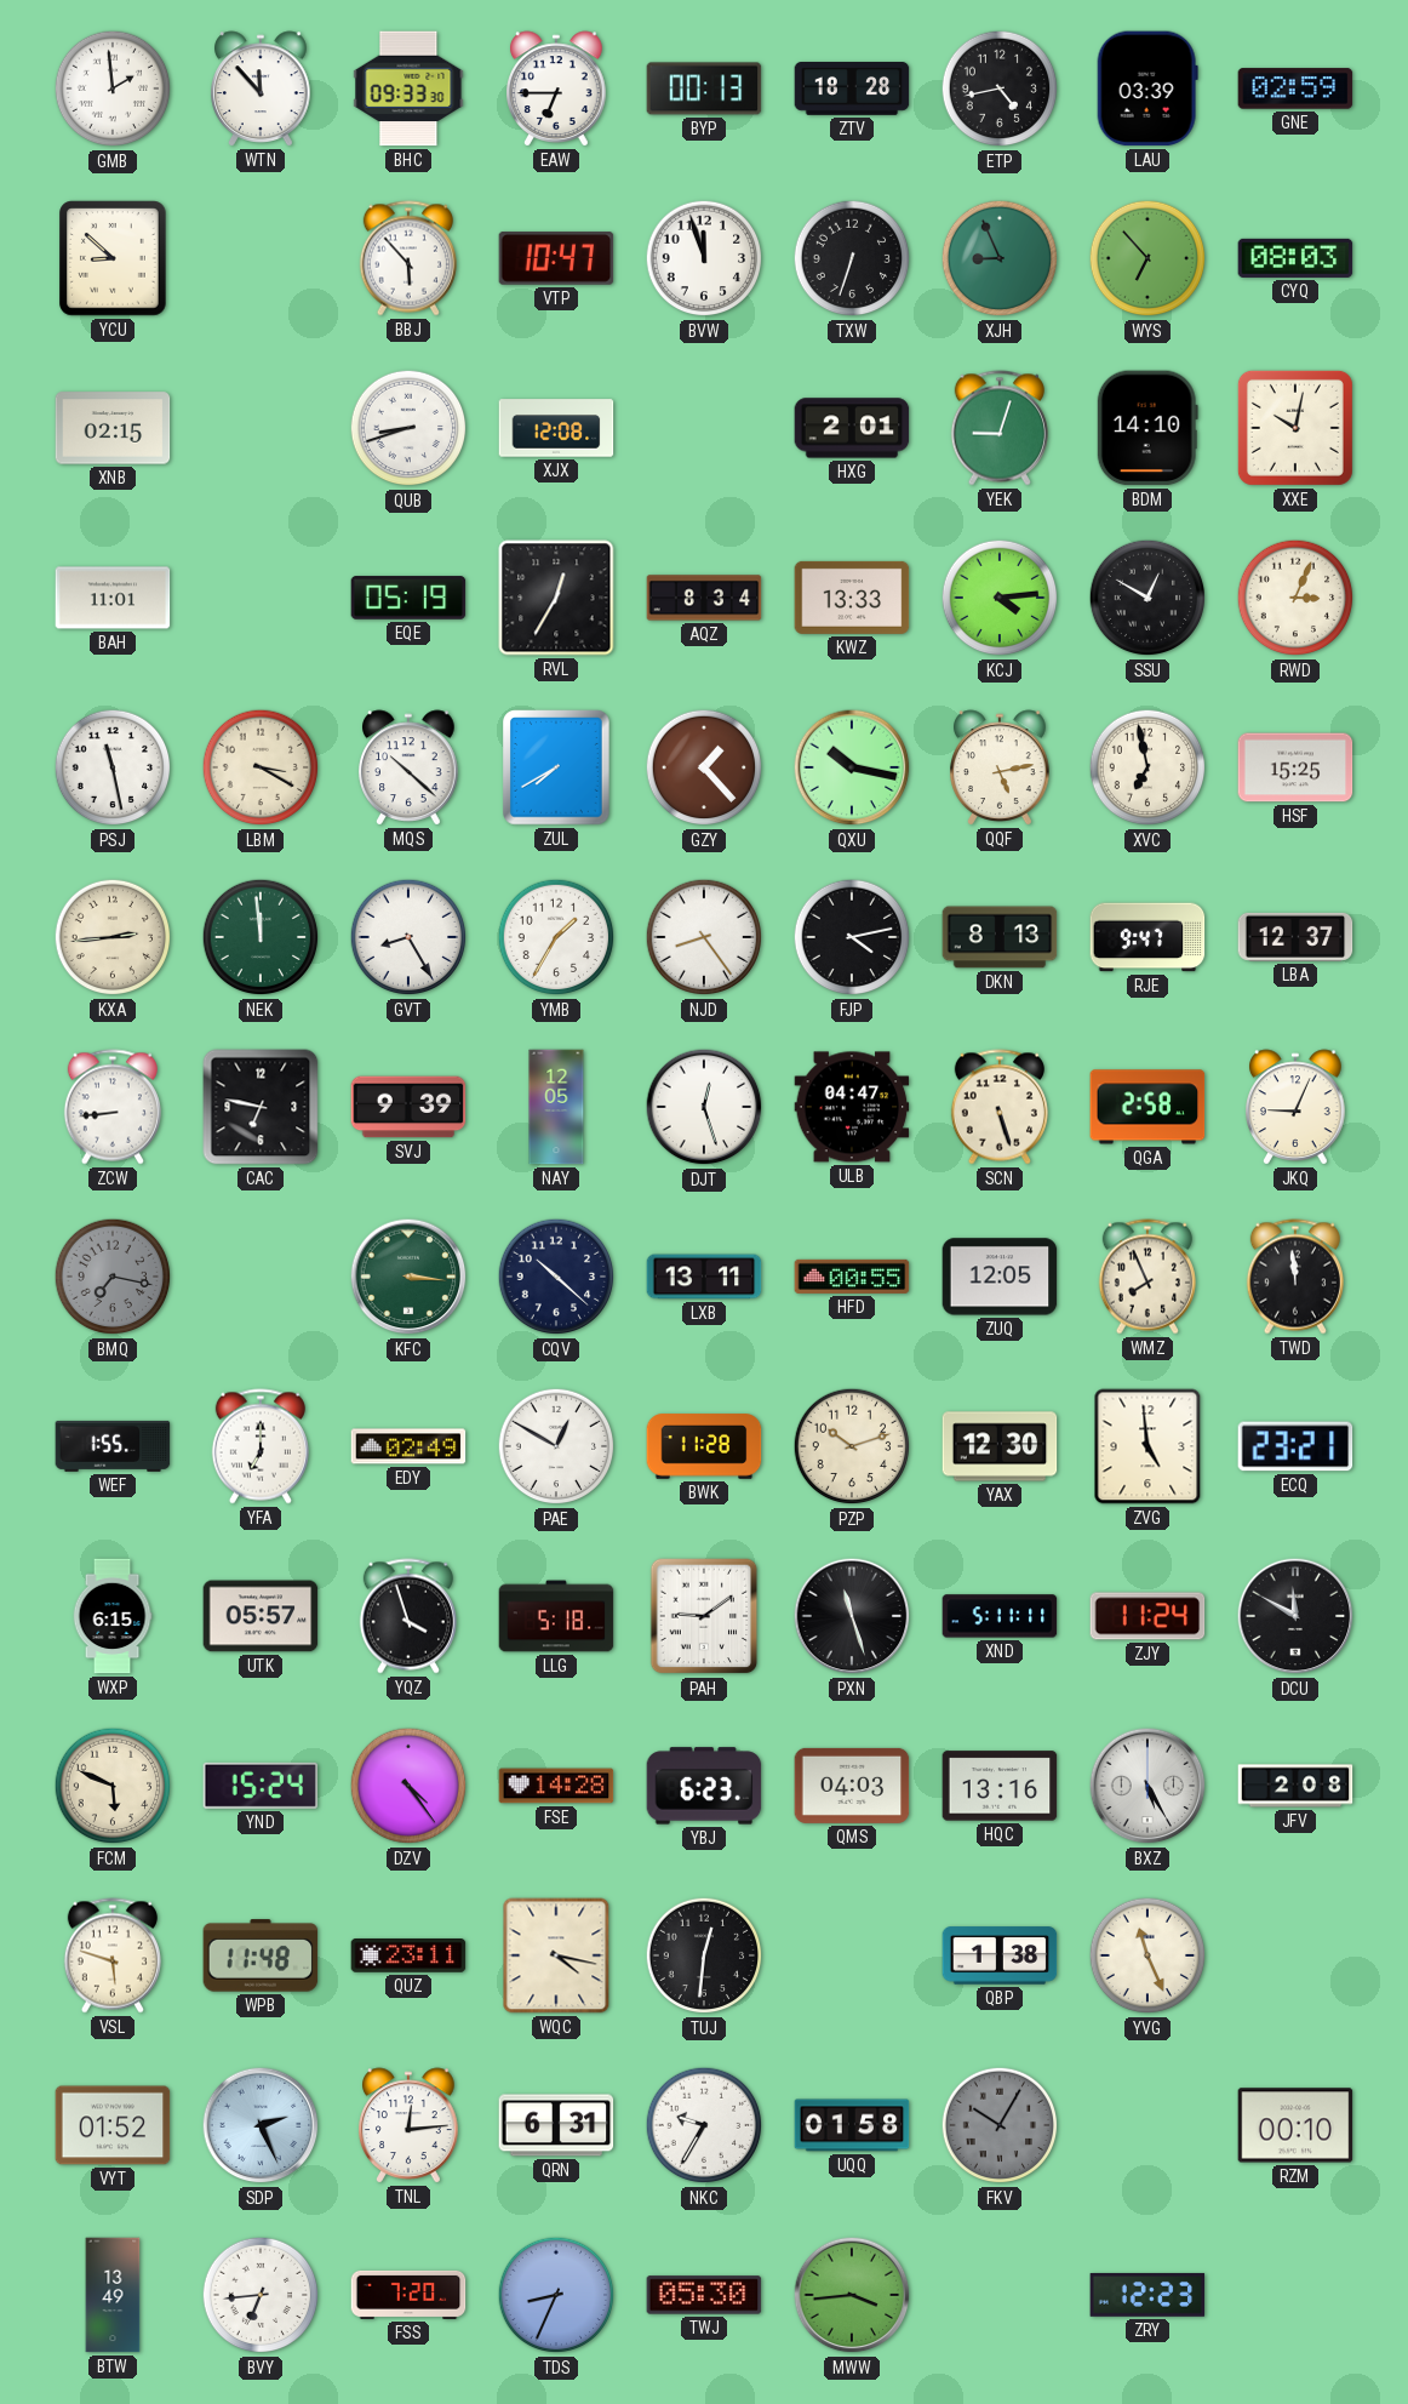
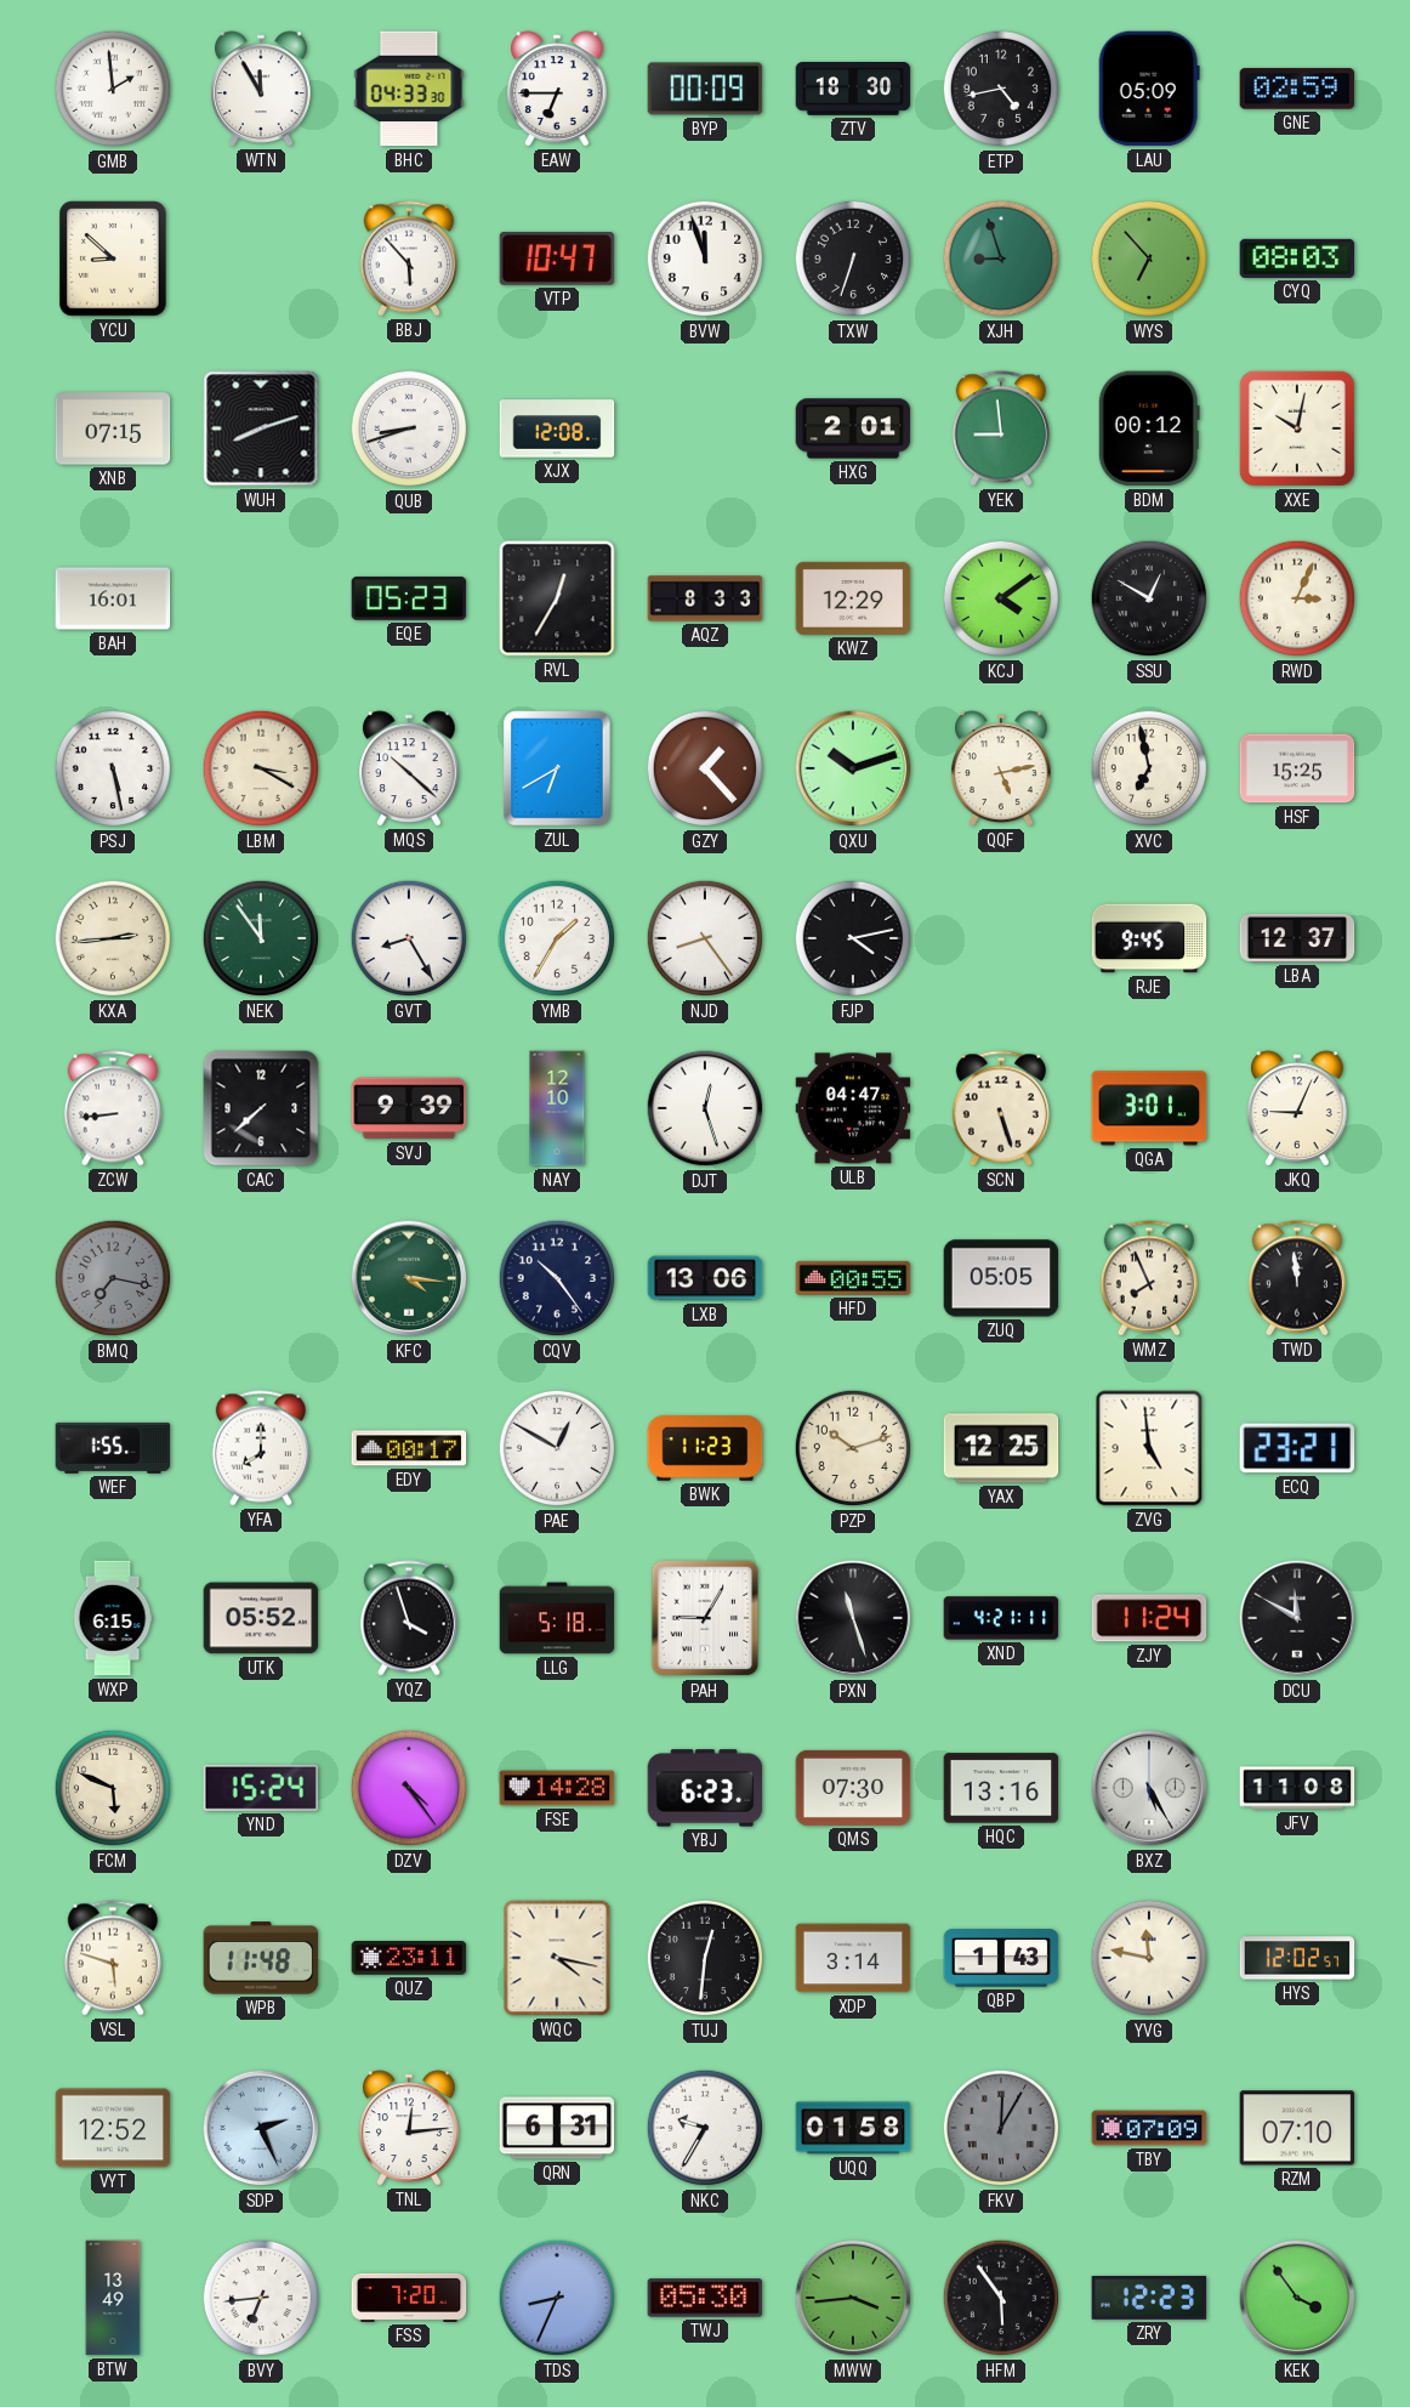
WTN: 11:53 -> 11:55
BHC: 09:33 -> 04:33
BYP: 00:13 -> 00:09
ZTV: 18:28 -> 18:30
LAU: 03:39 -> 05:09
XJH: 8:56 -> 8:57
XNB: 02:15 -> 07:15
WUH: none -> 8:12
YEK: 9:03 -> 8:59
BDM: 14:10 -> 00:12
BAH: 11:01 -> 16:01
EQE: 05:19 -> 05:23
AQZ: 8:34 -> 8:33
KWZ: 13:33 -> 12:29
KCJ: 4:14 -> 4:09
PSJ: 11:28 -> 5:28
ZUL: 7:40 -> 6:40
QXU: 10:17 -> 10:12
NEK: 11:59 -> 11:54
DKN: 8:13 -> none
RJE: 9:47 -> 9:45
CAC: 6:47 -> 7:38
NAY: 12:05 -> 12:10
QGA: 2:58 -> 3:01
KFC: 3:16 -> 4:16
CQV: 10:22 -> 10:24
LXB: 13:11 -> 13:06
ZUQ: 12:05 -> 05:05
YFA: 7:00 -> 8:00
EDY: 02:49 -> 00:17
BWK: 11:28 -> 11:23
YAX: 12:30 -> 12:25
UTK: 05:57 -> 05:52
PAH: 9:09 -> 9:05
XND: 5:11 -> 4:21
QMS: 04:03 -> 07:30
JFV: 2:08 -> 11:08
XDP: none -> 3:14
QBP: 1:38 -> 1:43
YVG: 11:26 -> 11:47
HYS: none -> 12:02
VYT: 01:52 -> 12:52
FKV: 10:05 -> 12:05
TBY: none -> 07:09
RZM: 00:10 -> 07:10
HFM: none -> 5:54
KEK: none -> 3:54
